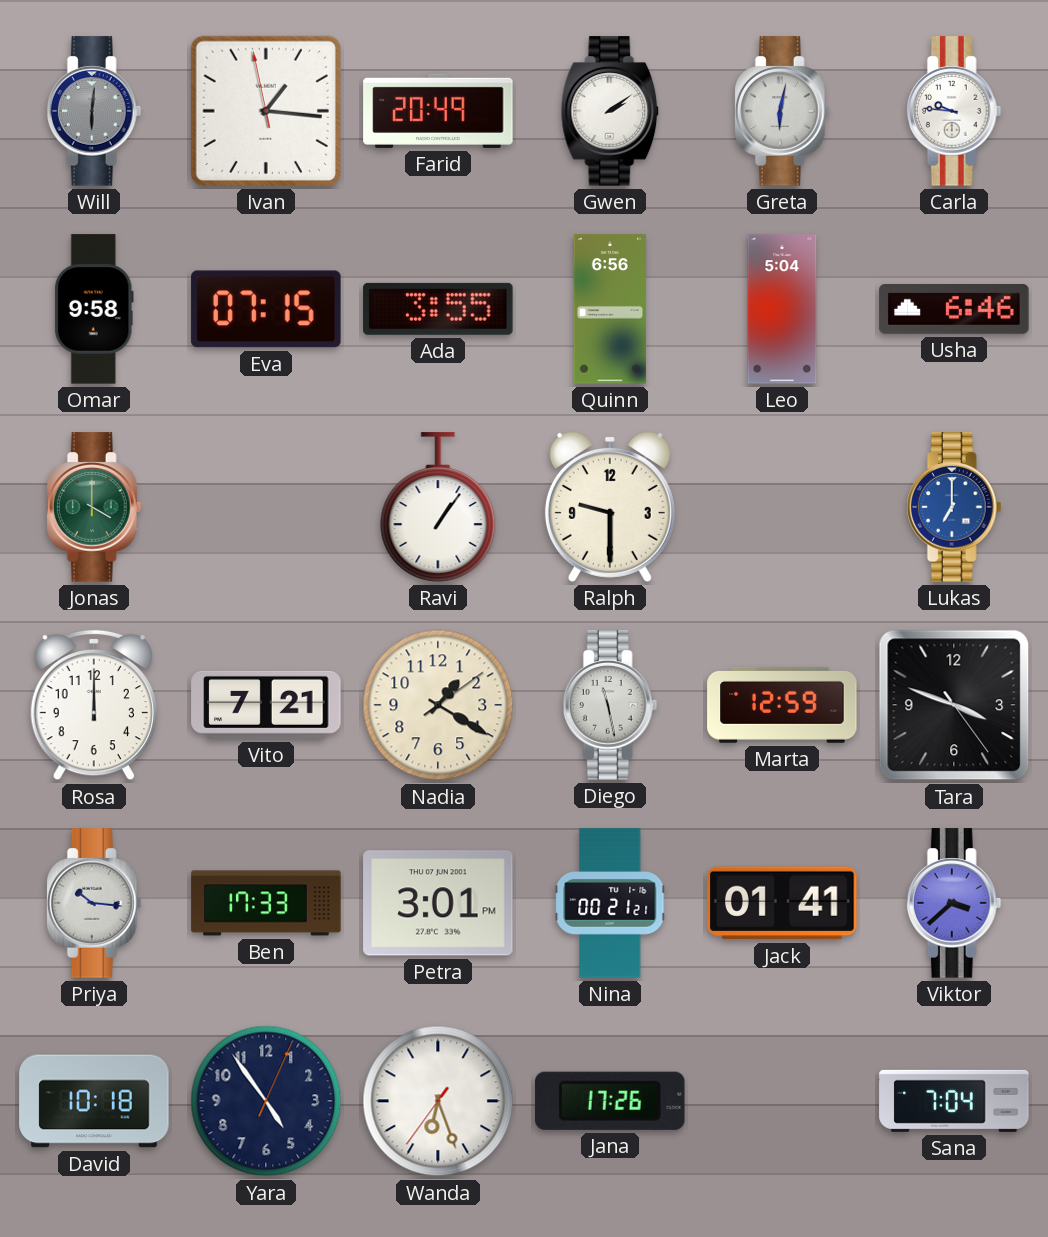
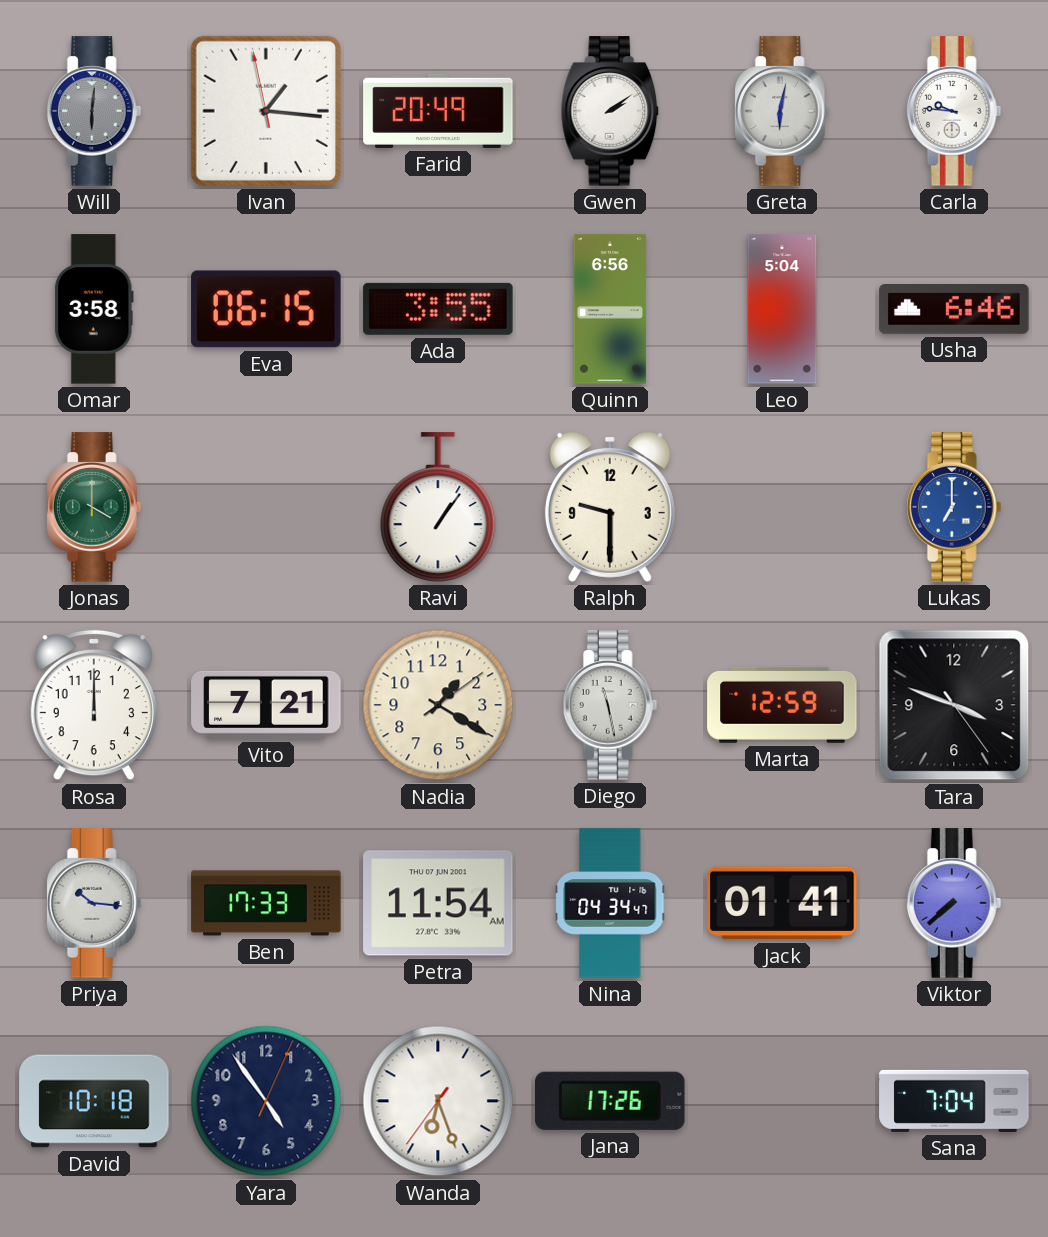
Omar: 9:58 -> 3:58
Eva: 07:15 -> 06:15
Petra: 3:01 -> 11:54
Nina: 00:21 -> 04:34
Viktor: 3:38 -> 7:38
